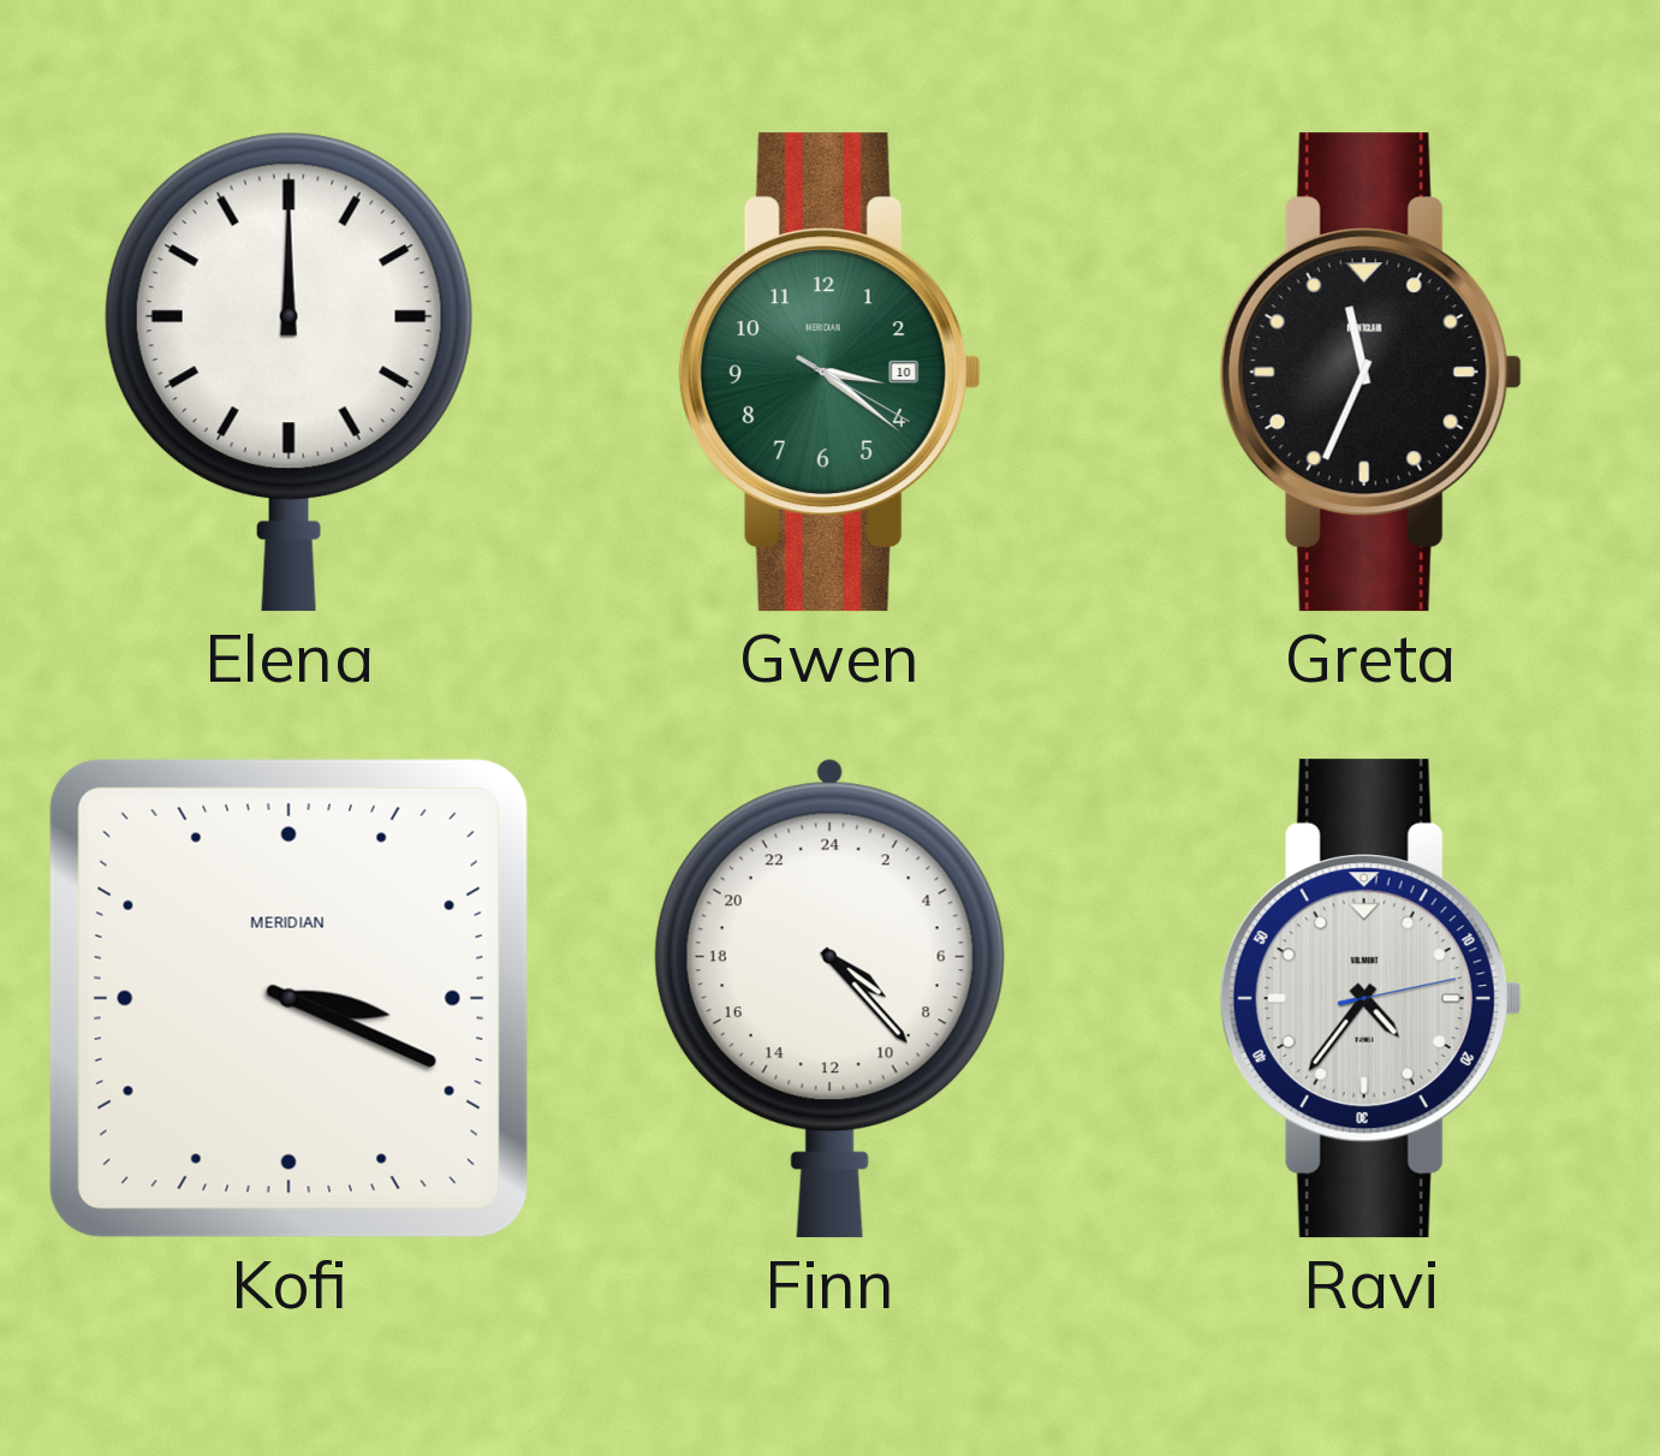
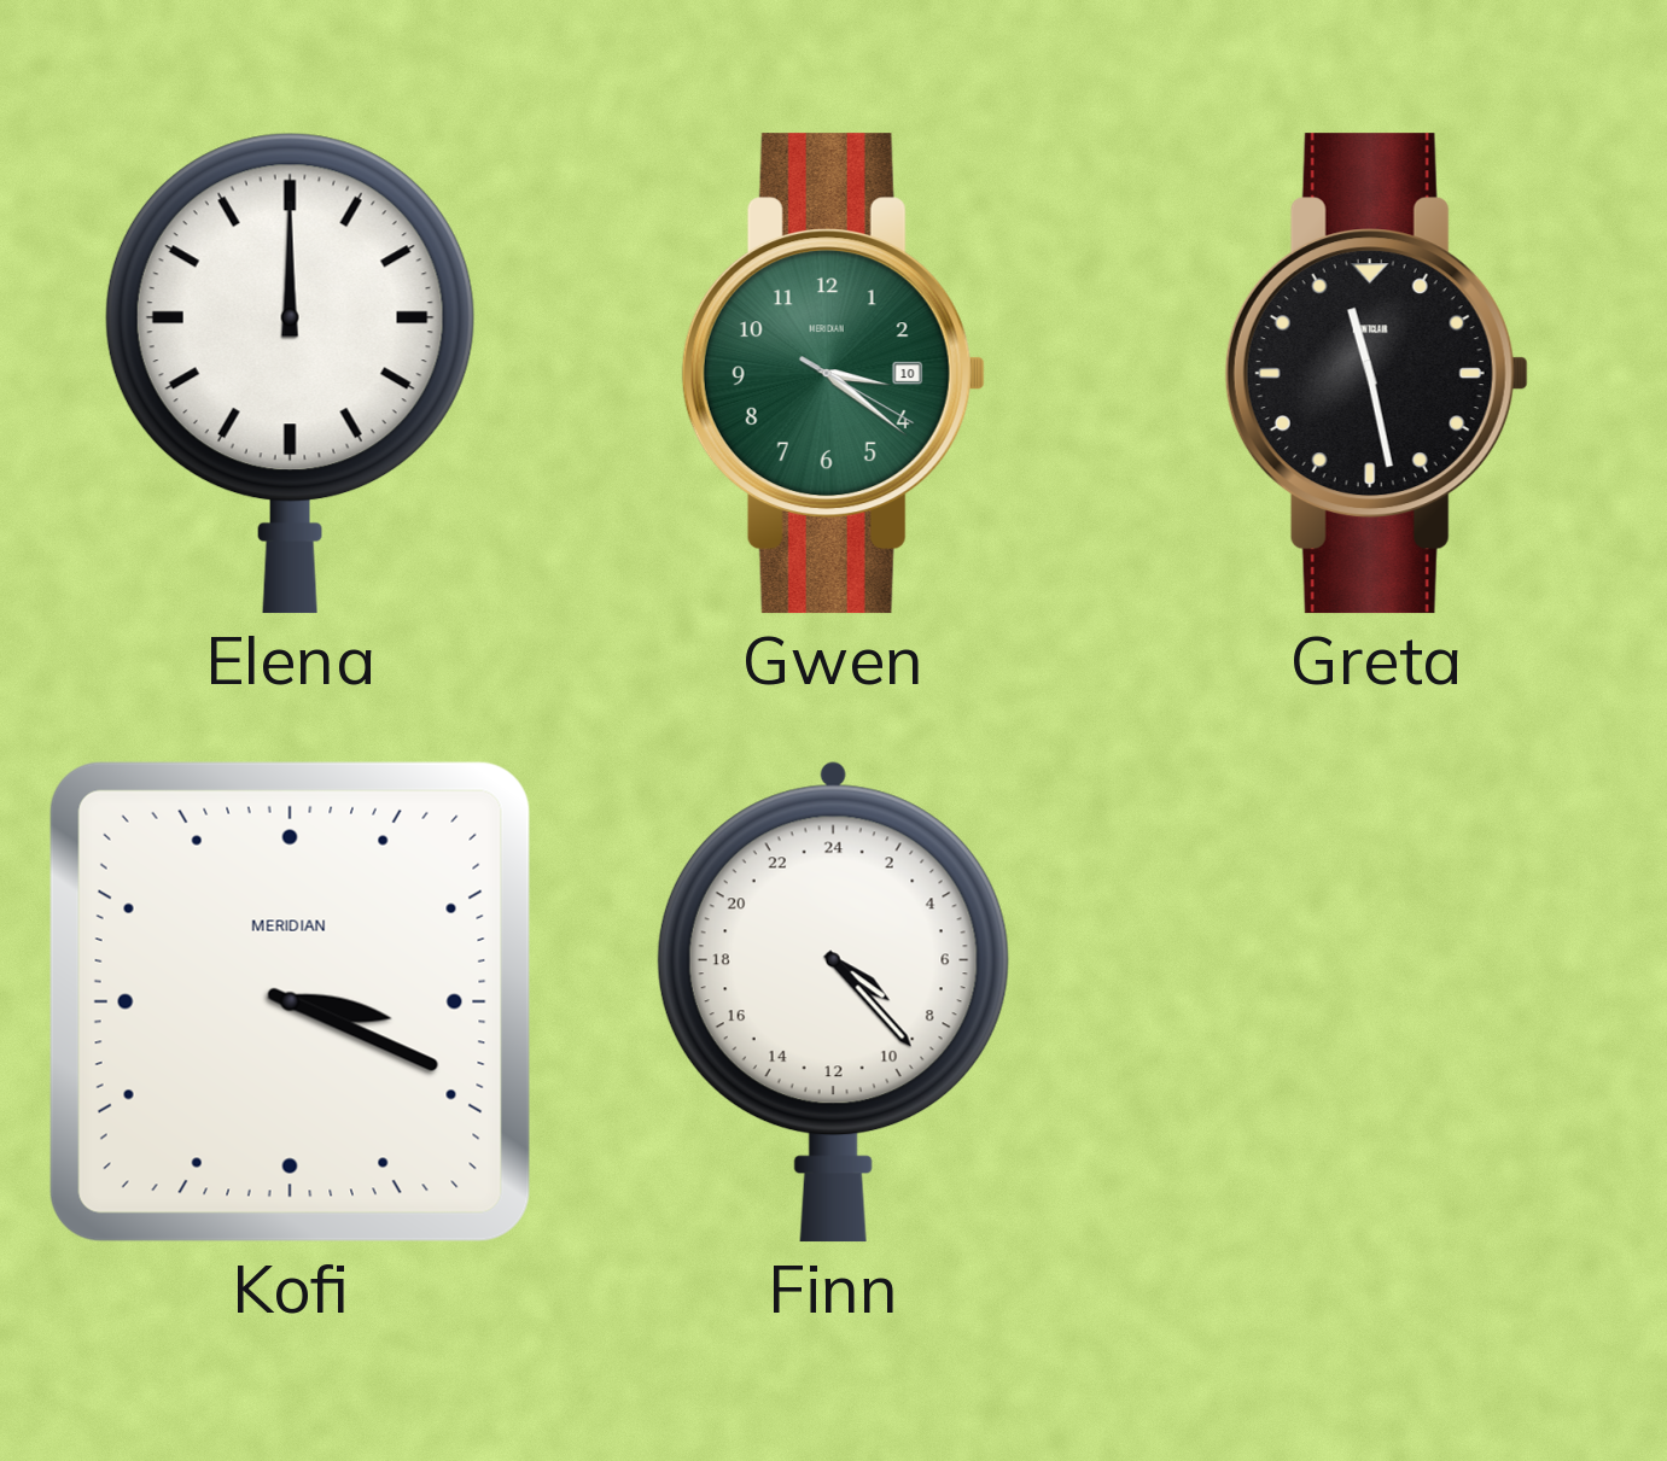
Greta: 11:34 -> 11:28
Ravi: 4:36 -> none
